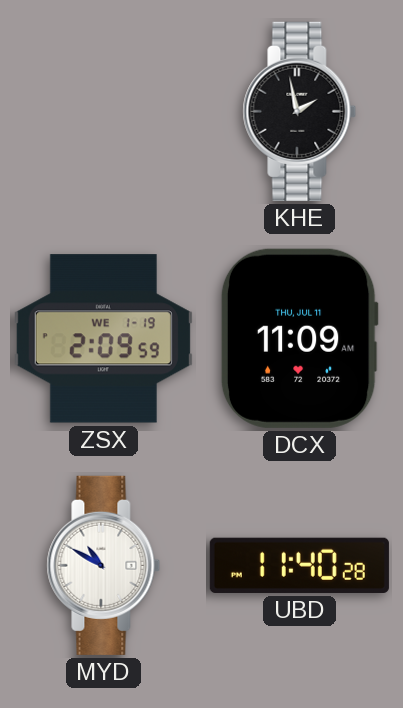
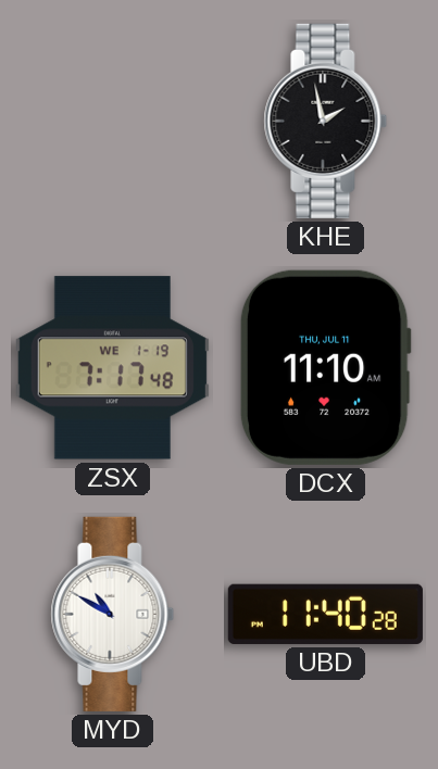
ZSX: 2:09 -> 7:17
DCX: 11:09 -> 11:10
